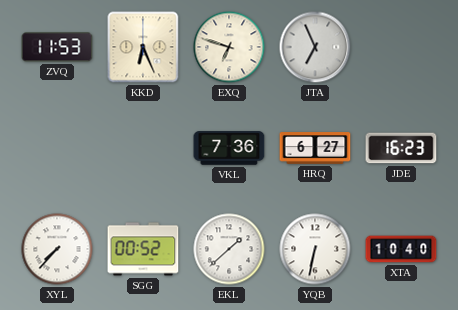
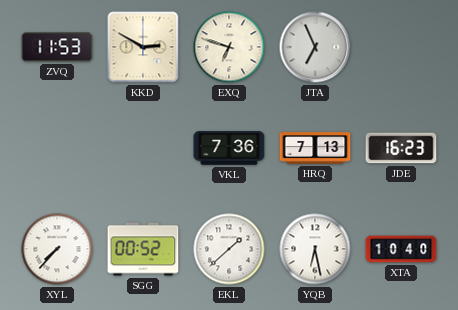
KKD: 6:26 -> 2:50
HRQ: 6:27 -> 7:13
YQB: 6:32 -> 6:28
